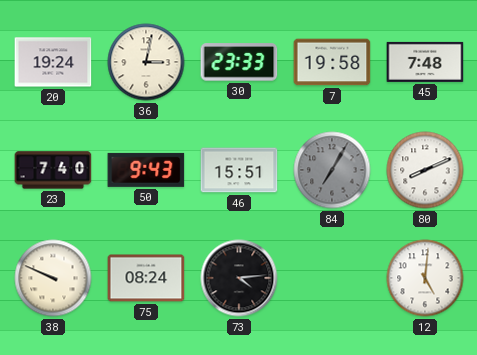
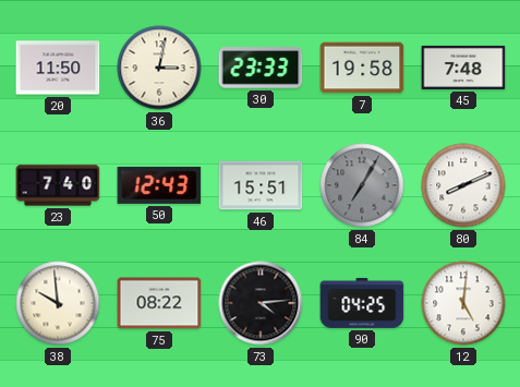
20: 19:24 -> 11:50
50: 9:43 -> 12:43
38: 9:49 -> 9:59
75: 08:24 -> 08:22
90: none -> 04:25
